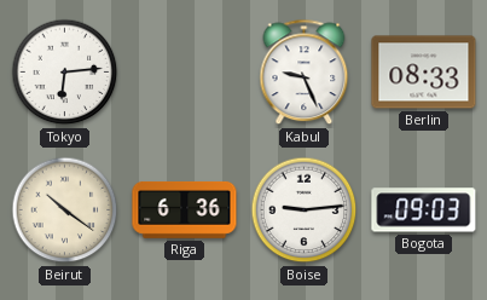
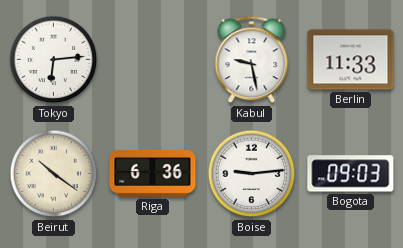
Kabul: 9:26 -> 9:28
Berlin: 08:33 -> 11:33
